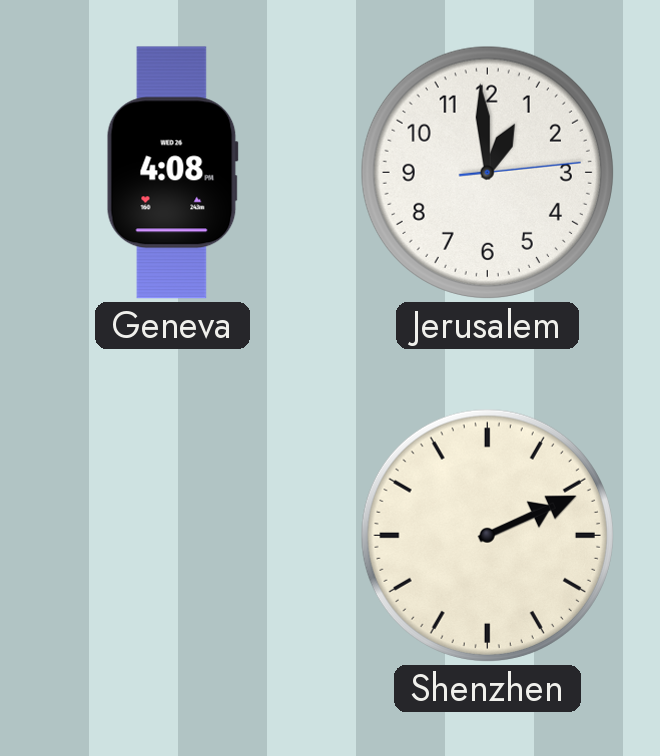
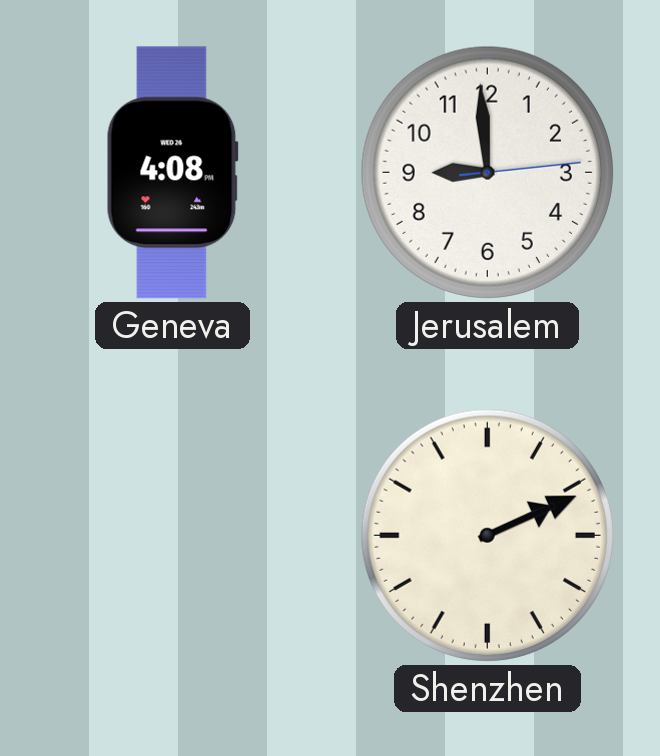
Jerusalem: 12:59 -> 8:59
